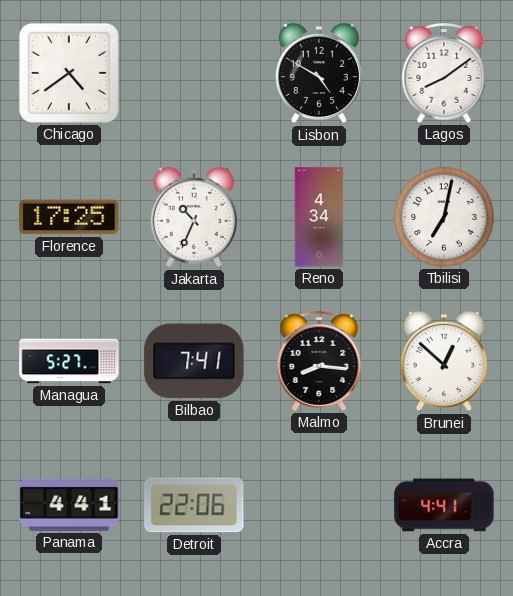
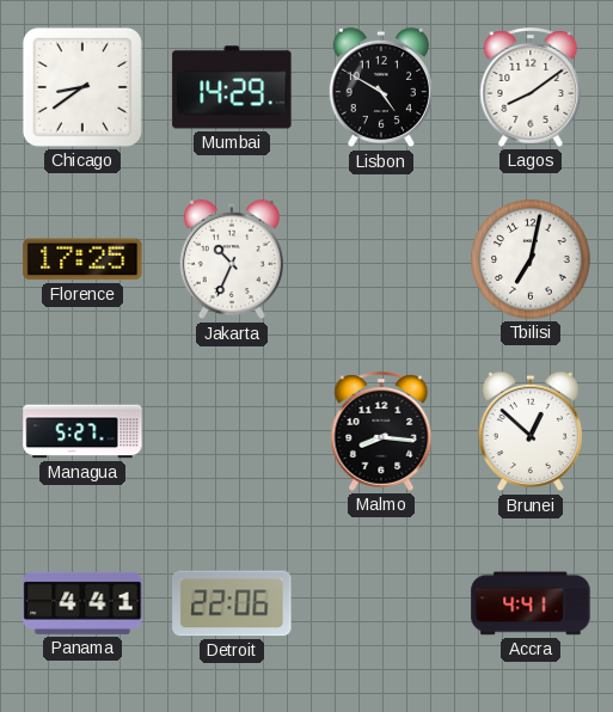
Chicago: 4:39 -> 8:39
Mumbai: none -> 14:29
Reno: 4:34 -> none
Bilbao: 7:41 -> none
